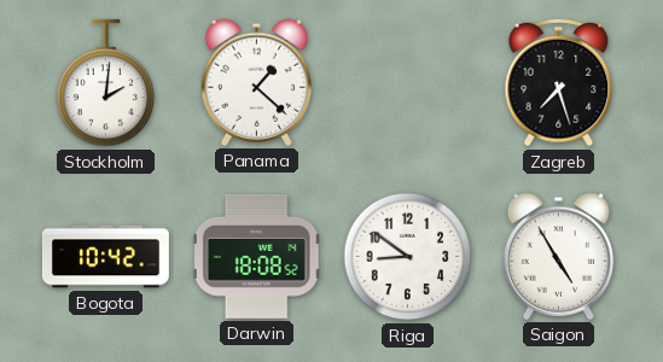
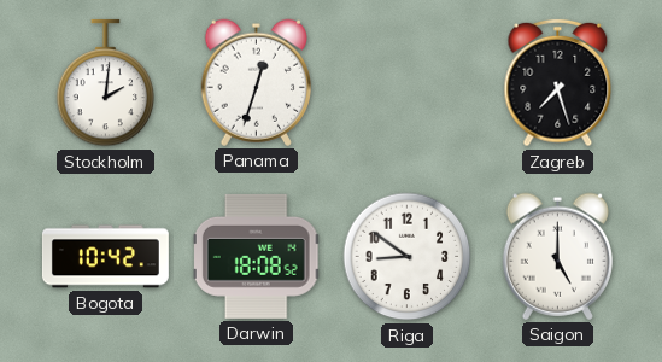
Panama: 1:22 -> 12:33
Saigon: 4:55 -> 5:00
